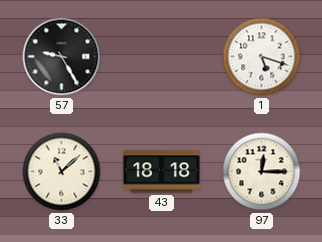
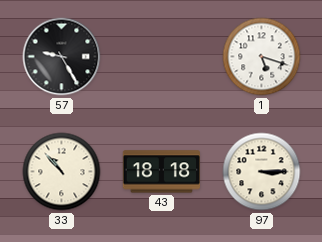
33: 11:08 -> 10:53
97: 12:15 -> 3:15
